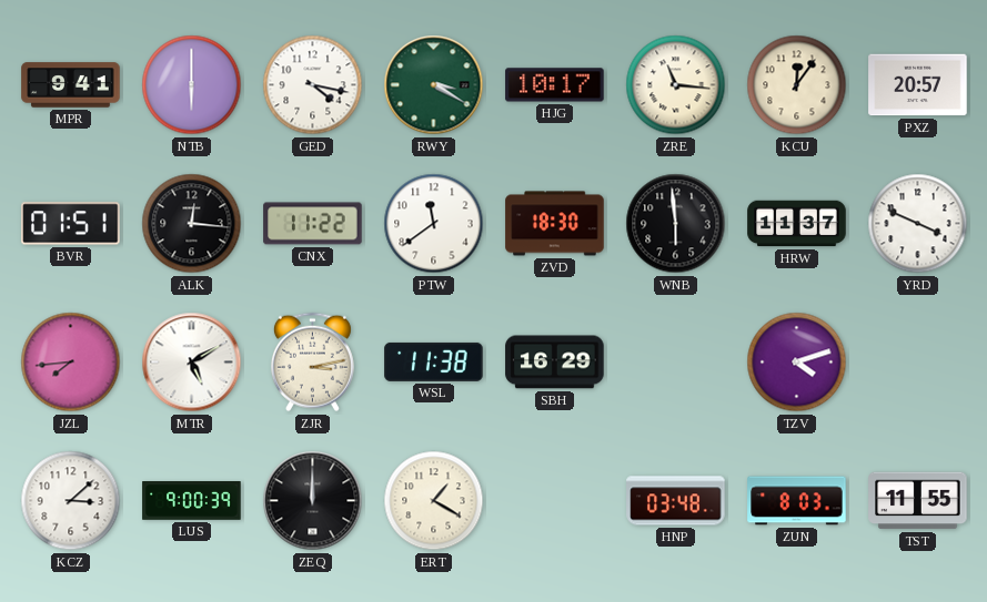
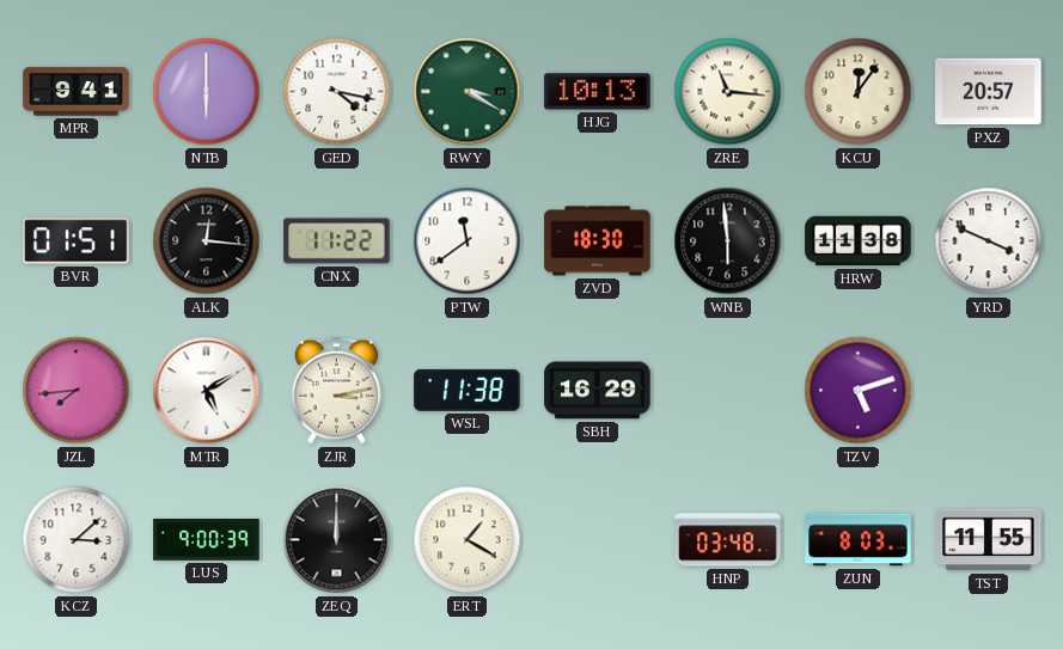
HJG: 10:17 -> 10:13
HRW: 11:37 -> 11:38
TZV: 4:12 -> 5:12
